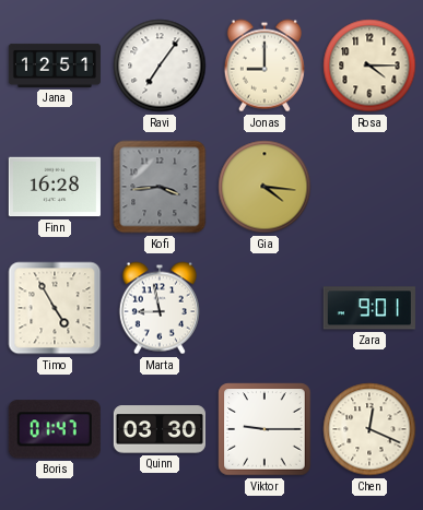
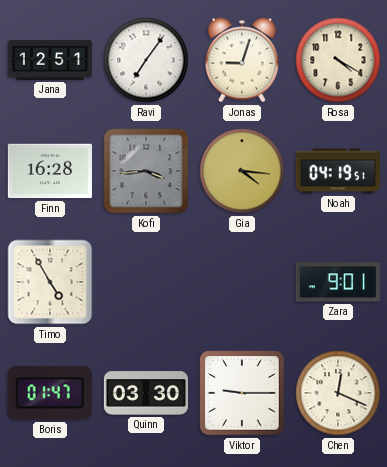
Jonas: 9:00 -> 9:03
Rosa: 4:15 -> 4:20
Noah: none -> 04:19
Marta: 8:58 -> none
